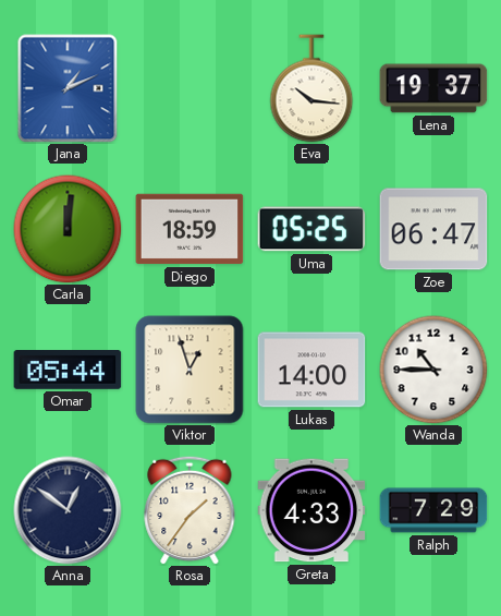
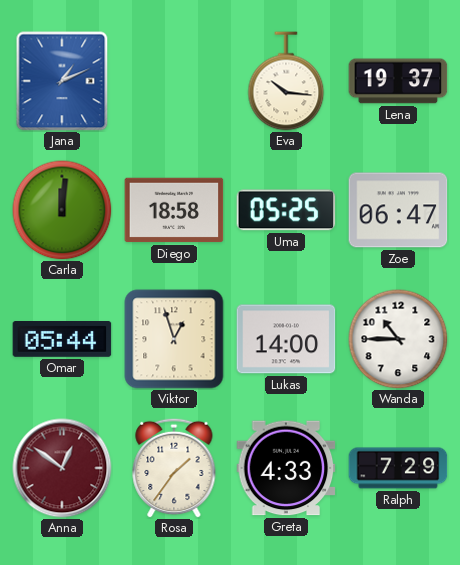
Diego: 18:59 -> 18:58
Anna dial: navy -> burgundy
